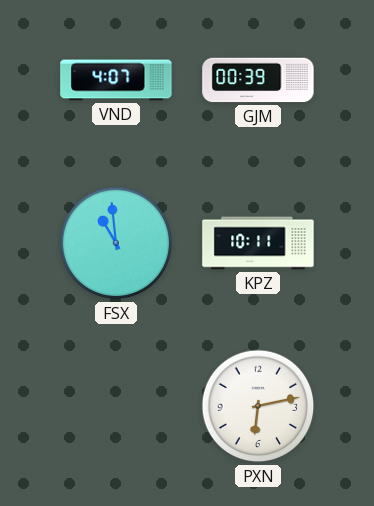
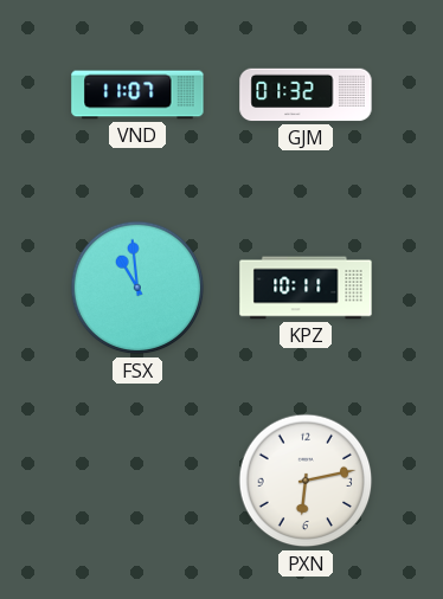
VND: 4:07 -> 11:07
GJM: 00:39 -> 01:32
